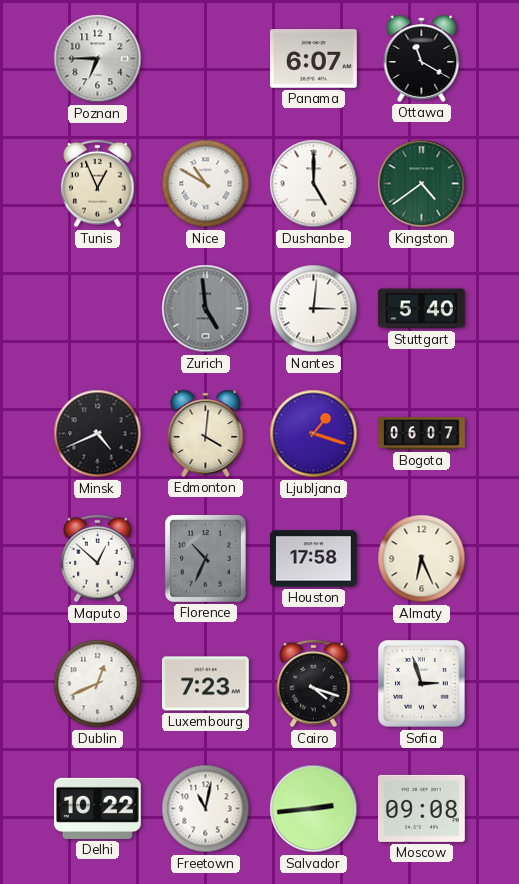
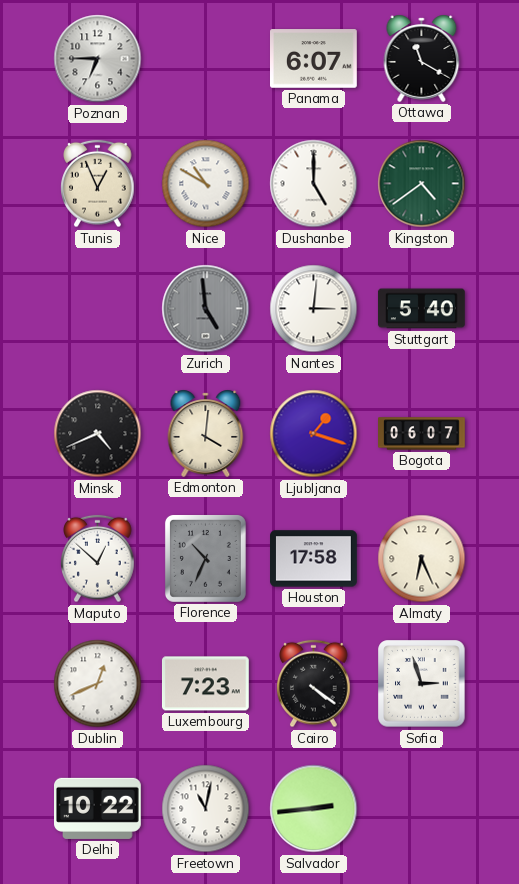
Cairo: 4:18 -> 4:21
Moscow: 09:08 -> none
